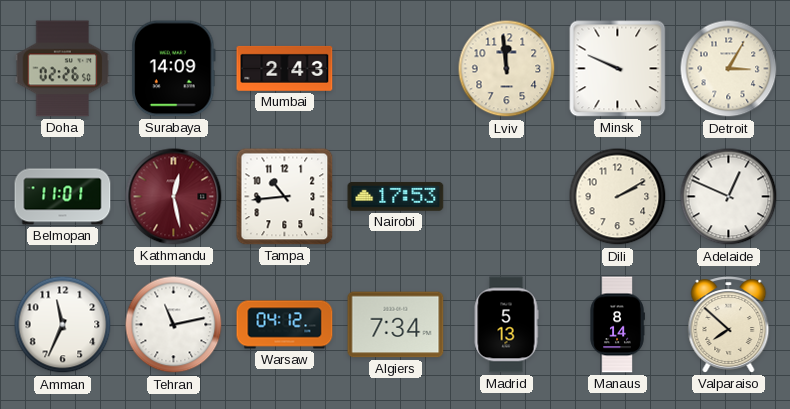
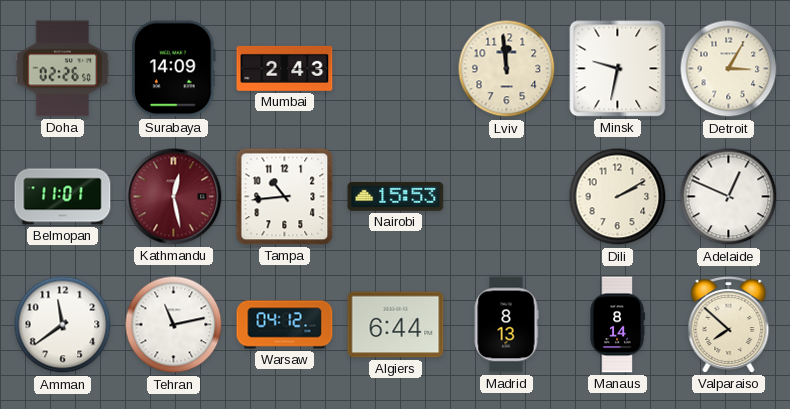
Minsk: 9:49 -> 9:32
Nairobi: 17:53 -> 15:53
Amman: 11:34 -> 11:39
Algiers: 7:34 -> 6:44
Madrid: 5:13 -> 8:13
